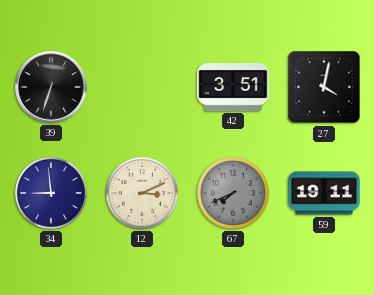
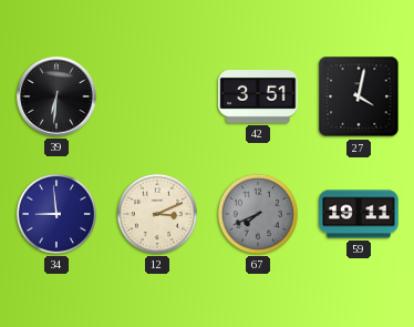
39: 6:33 -> 6:31
